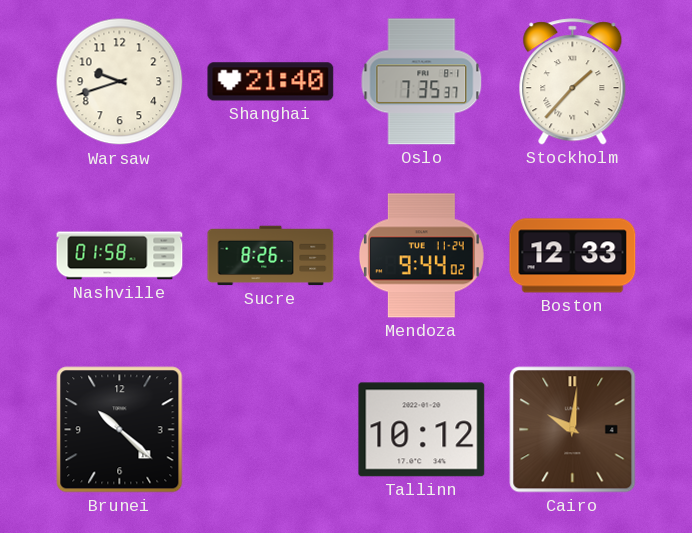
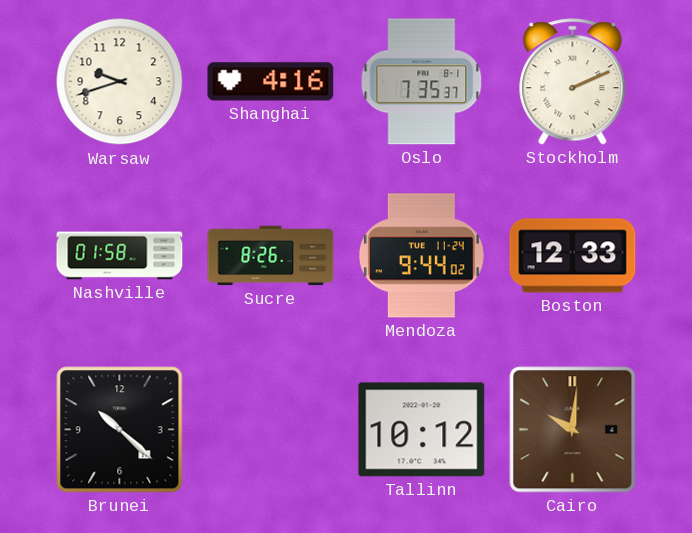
Shanghai: 21:40 -> 4:16
Stockholm: 1:37 -> 2:11
